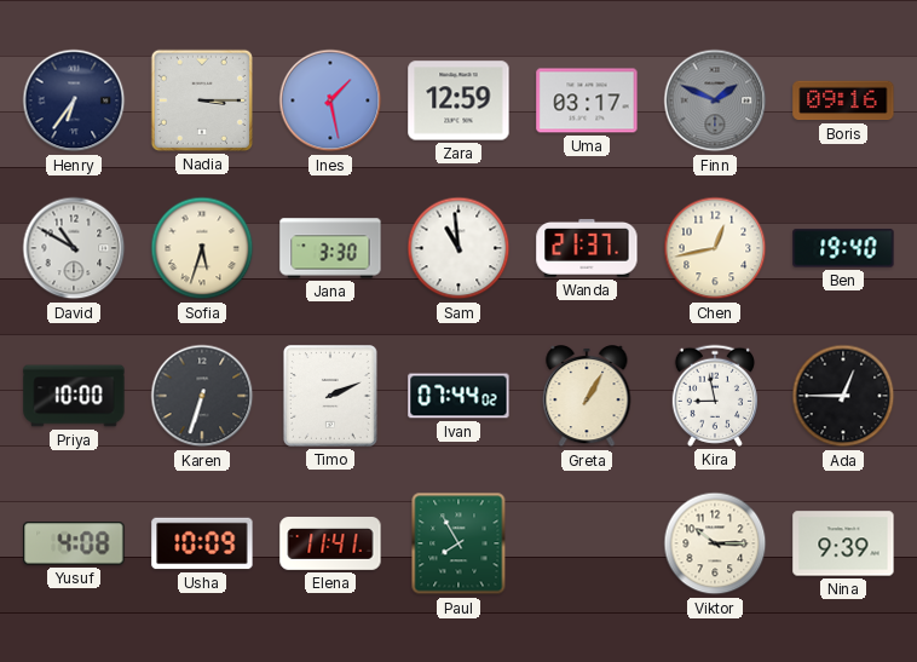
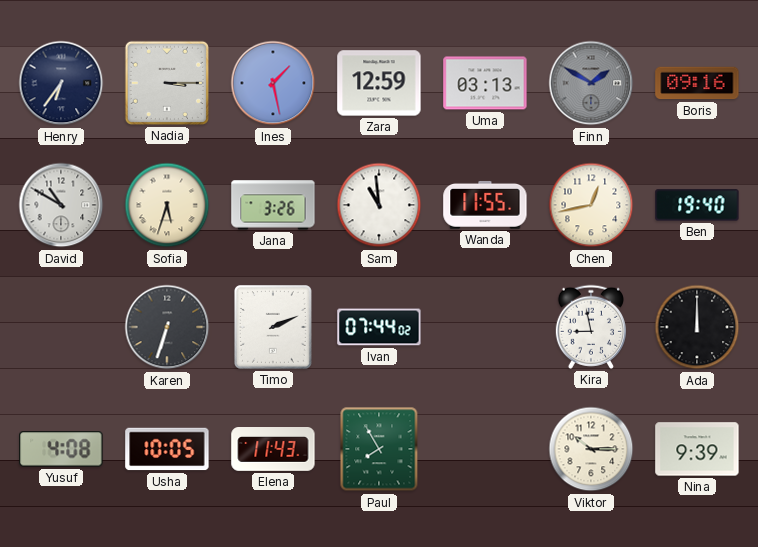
Uma: 03:17 -> 03:13
Finn: 1:49 -> 1:50
Jana: 3:30 -> 3:26
Wanda: 21:37 -> 11:55
Priya: 10:00 -> none
Greta: 1:05 -> none
Ada: 12:45 -> 12:00
Usha: 10:09 -> 10:05
Elena: 11:41 -> 11:43
